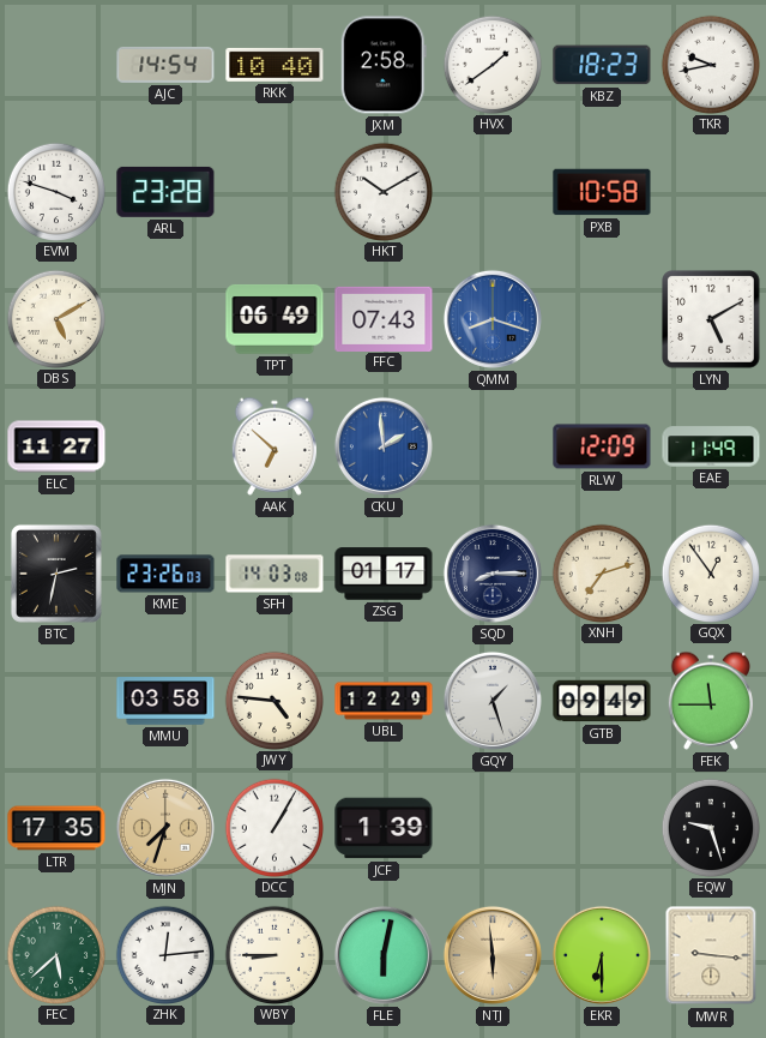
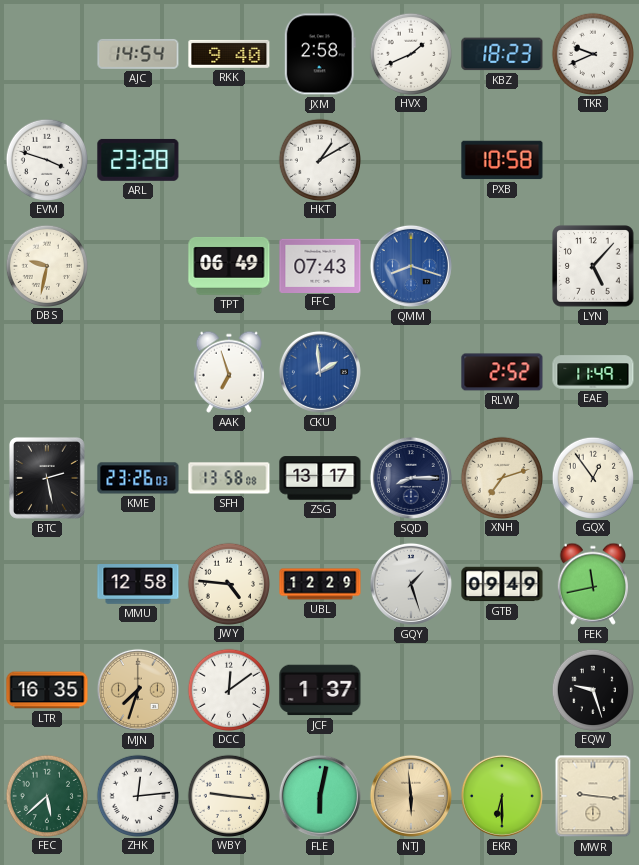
RKK: 10:40 -> 9:40
HVX: 1:39 -> 1:41
TKR: 9:43 -> 9:41
HKT: 10:10 -> 1:10
DBS: 5:10 -> 9:32
LYN: 5:10 -> 5:07
ELC: 11:27 -> none
AAK: 6:52 -> 6:57
RLW: 12:09 -> 2:52
BTC: 2:32 -> 2:28
SFH: 14:03 -> 13:58
ZSG: 01:17 -> 13:17
MMU: 03:58 -> 12:58
FEK: 11:45 -> 11:43
LTR: 17:35 -> 16:35
DCC: 1:05 -> 12:09
JCF: 1:39 -> 1:37
WBY: 8:45 -> 9:16
